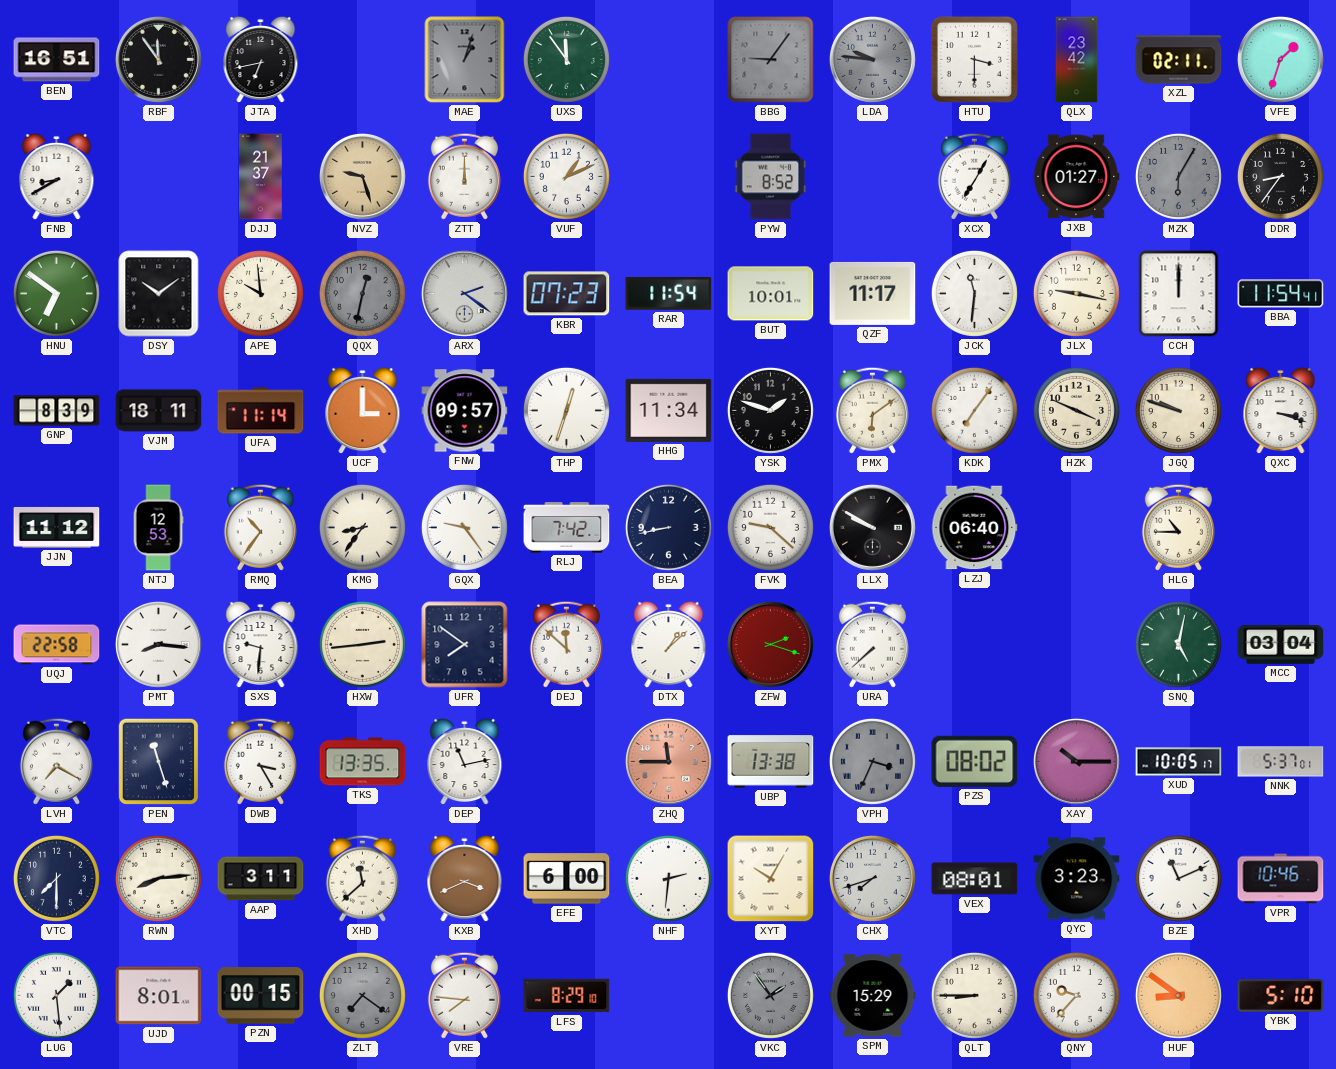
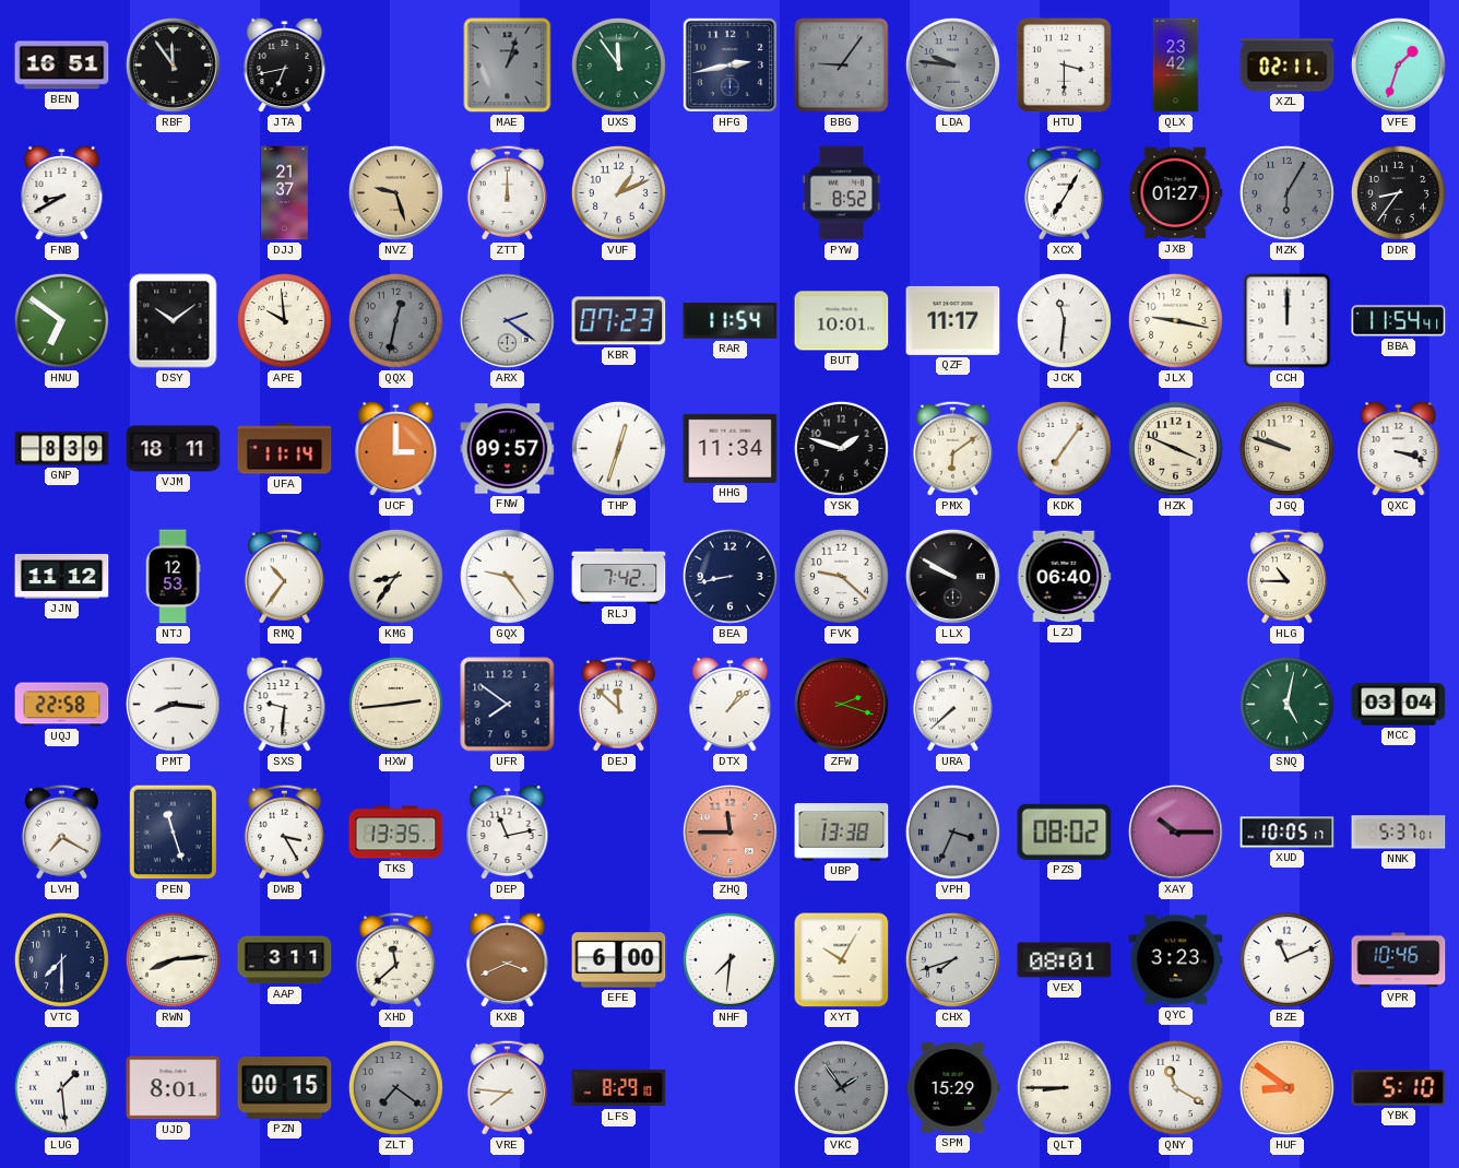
HFG: none -> 2:43
NHF: 2:31 -> 7:31
QNY: 9:37 -> 11:20
